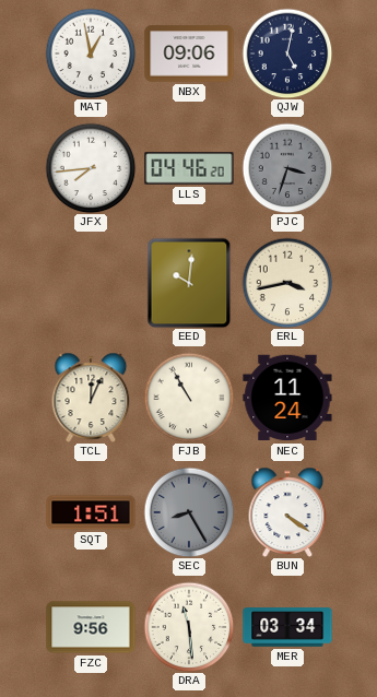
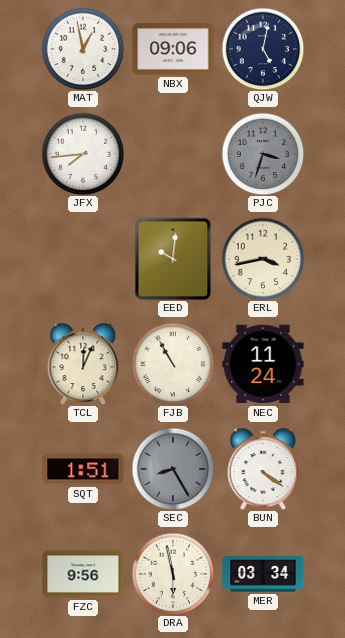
LLS: 04:46 -> none
DRA: 11:29 -> 5:58
